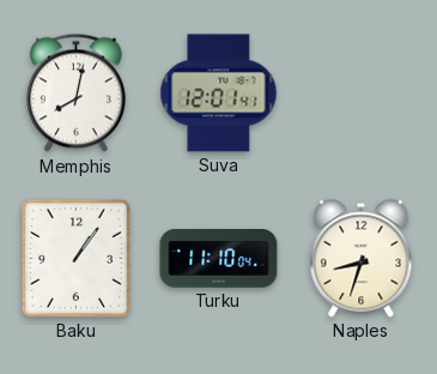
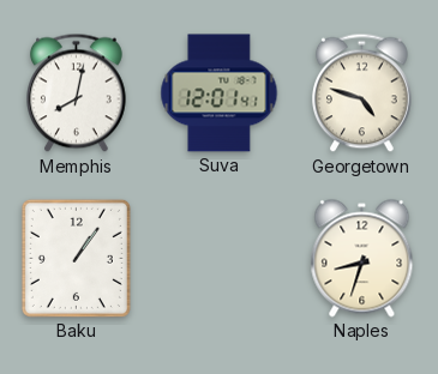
Georgetown: none -> 4:48
Turku: 11:10 -> none
